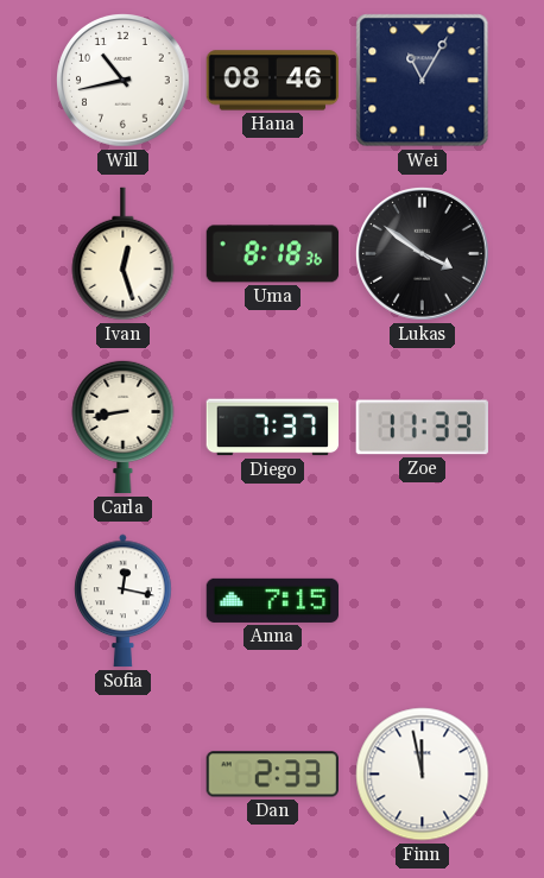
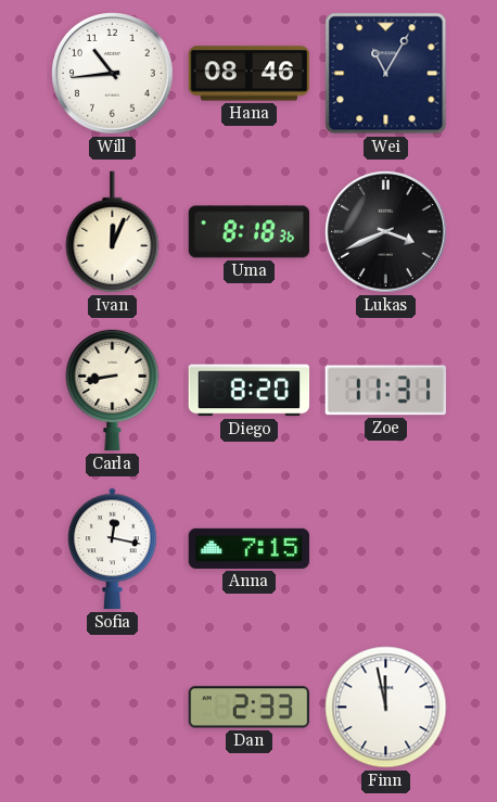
Will: 10:43 -> 10:44
Ivan: 12:27 -> 12:04
Lukas: 3:51 -> 3:41
Diego: 7:37 -> 8:20
Zoe: 11:33 -> 11:31
